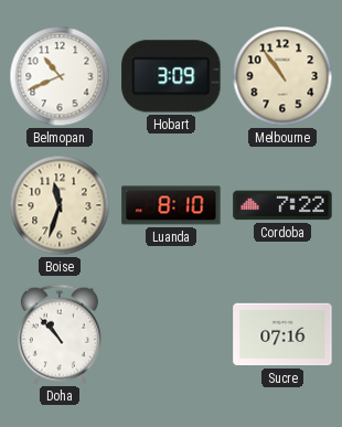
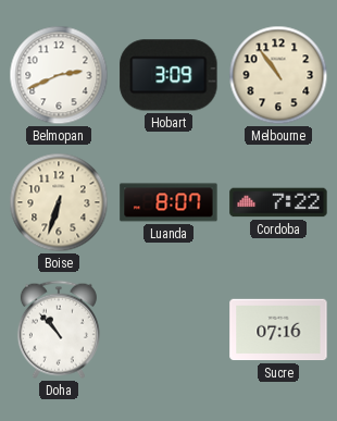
Belmopan: 10:41 -> 2:41
Boise: 11:33 -> 6:33
Luanda: 8:10 -> 8:07
